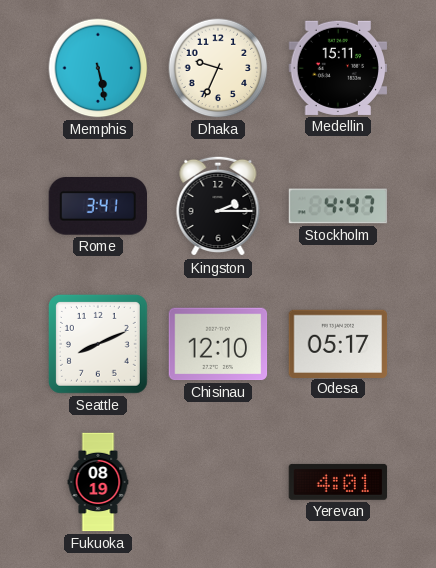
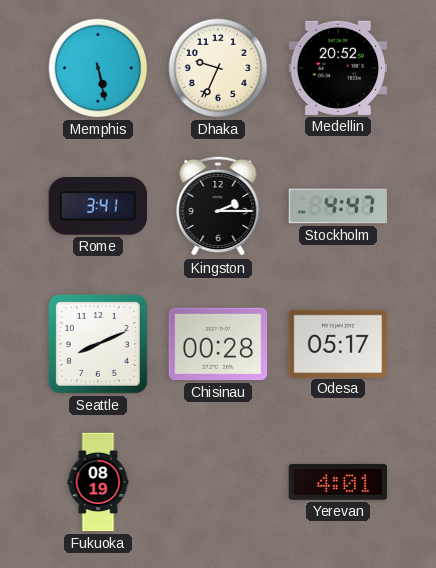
Medellin: 15:11 -> 20:52
Chisinau: 12:10 -> 00:28
